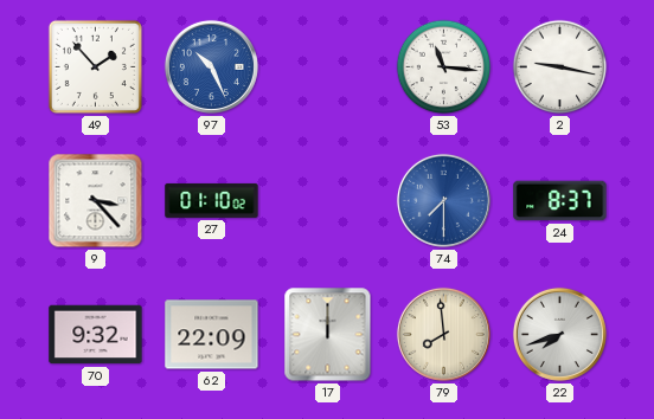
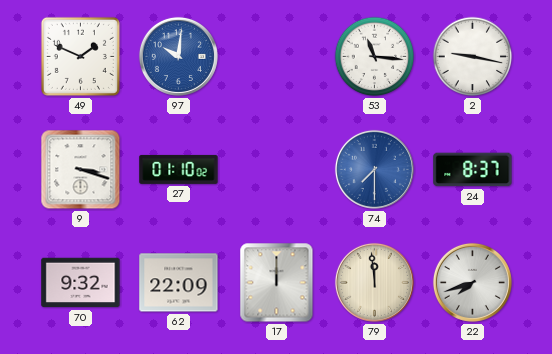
49: 1:53 -> 1:49
97: 10:26 -> 10:01
9: 3:23 -> 3:18
79: 7:59 -> 11:59
